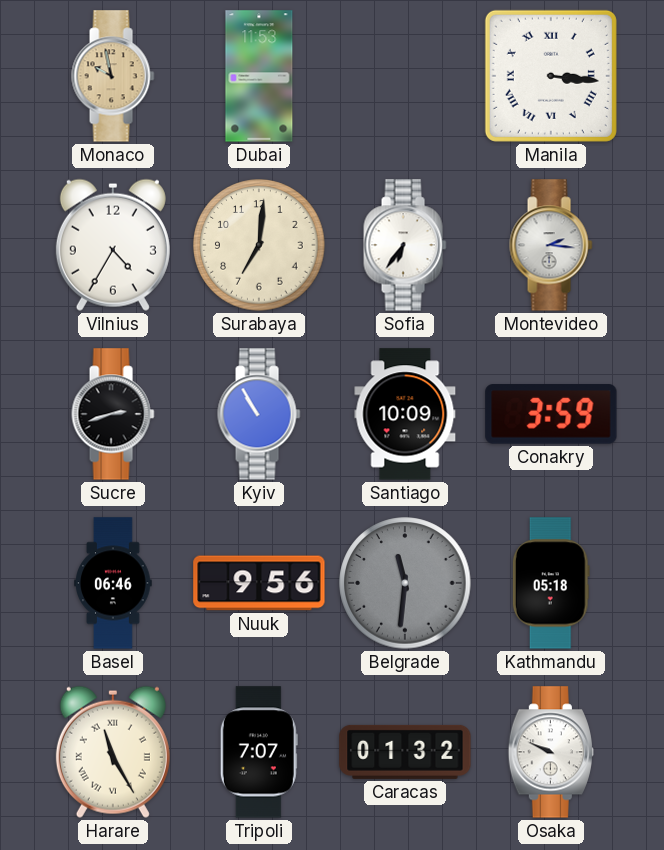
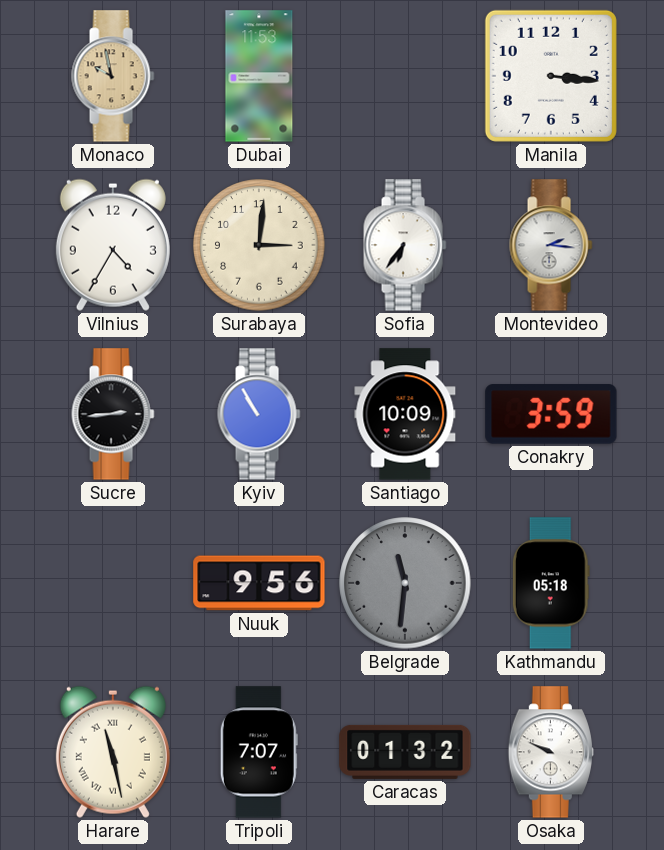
Manila numerals: Roman -> Arabic
Surabaya: 7:01 -> 3:01
Sucre: 2:42 -> 2:44
Basel: 06:46 -> none
Harare: 11:25 -> 11:28
